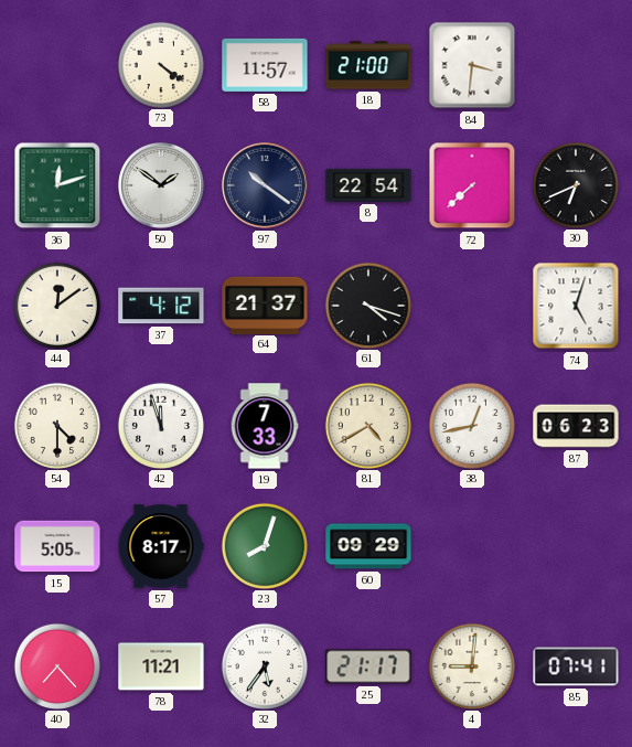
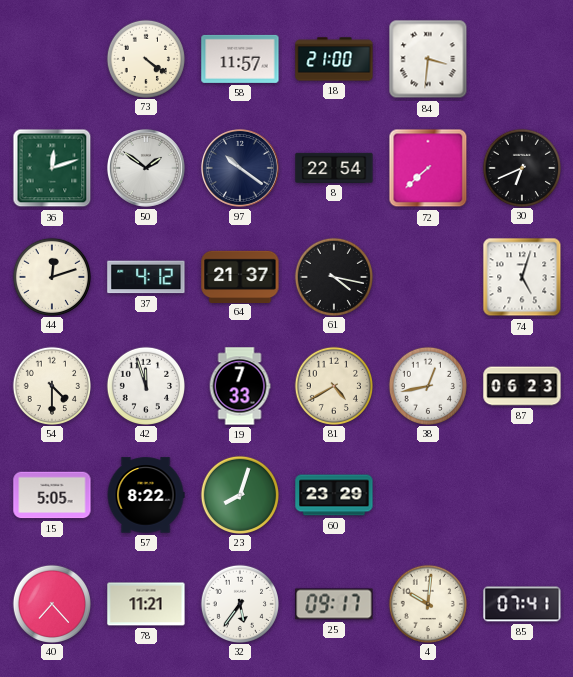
44: 12:09 -> 12:12
61: 4:18 -> 4:17
57: 8:17 -> 8:22
60: 09:29 -> 23:29
25: 21:17 -> 09:17
4: 9:01 -> 10:01
